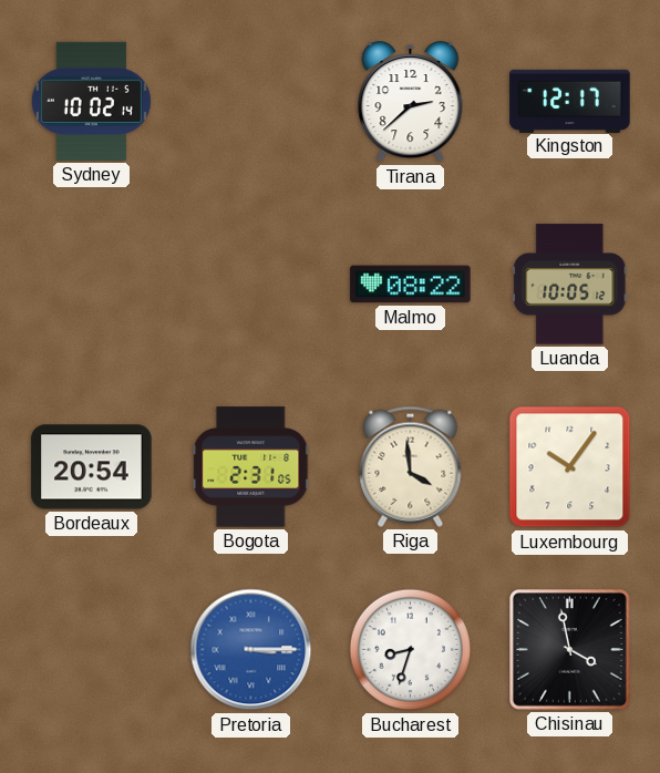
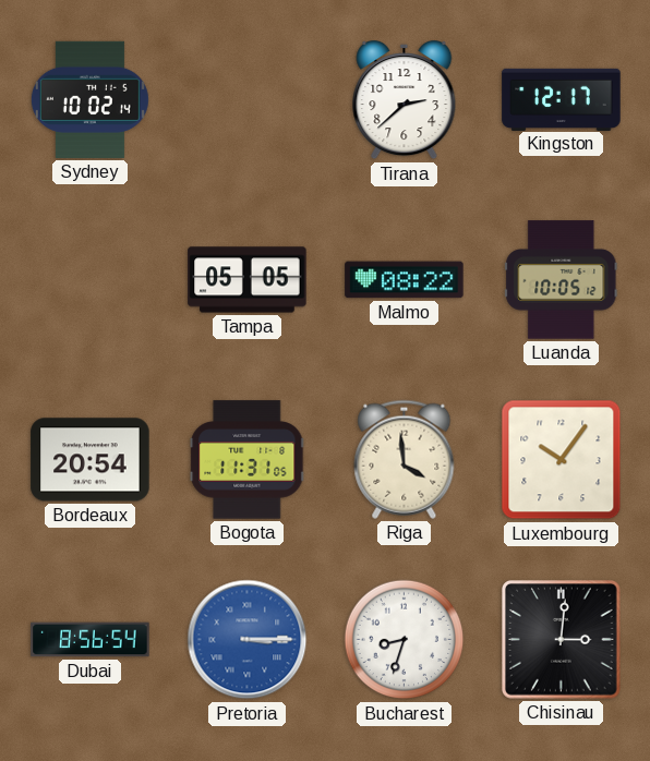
Tampa: none -> 05:05
Bogota: 2:31 -> 11:31
Dubai: none -> 8:56
Chisinau: 3:58 -> 3:01
